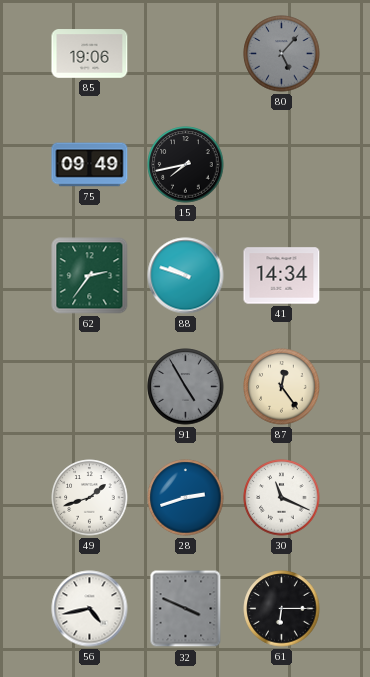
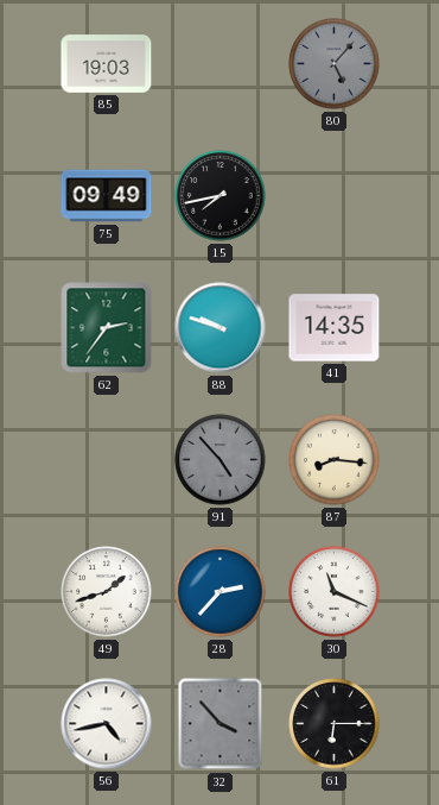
85: 19:06 -> 19:03
41: 14:34 -> 14:35
91: 4:55 -> 4:53
87: 12:24 -> 8:16
28: 2:42 -> 2:37
32: 3:49 -> 3:53
